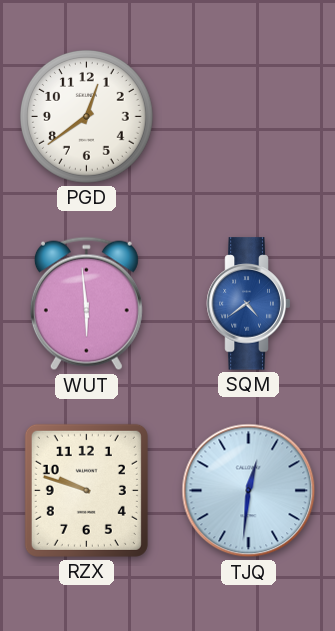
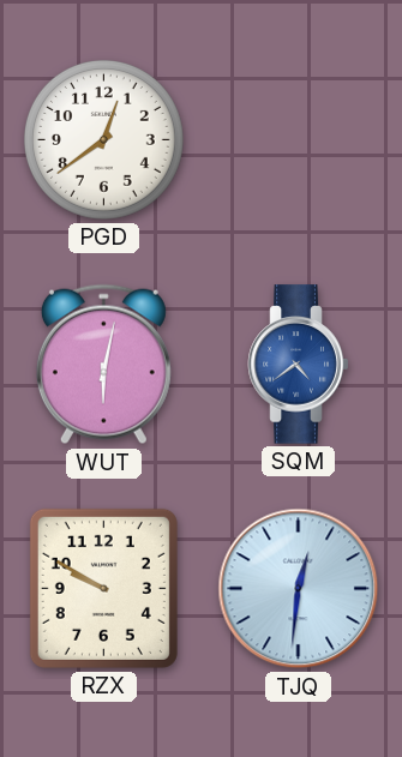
WUT: 5:59 -> 6:02
RZX: 9:48 -> 9:50
